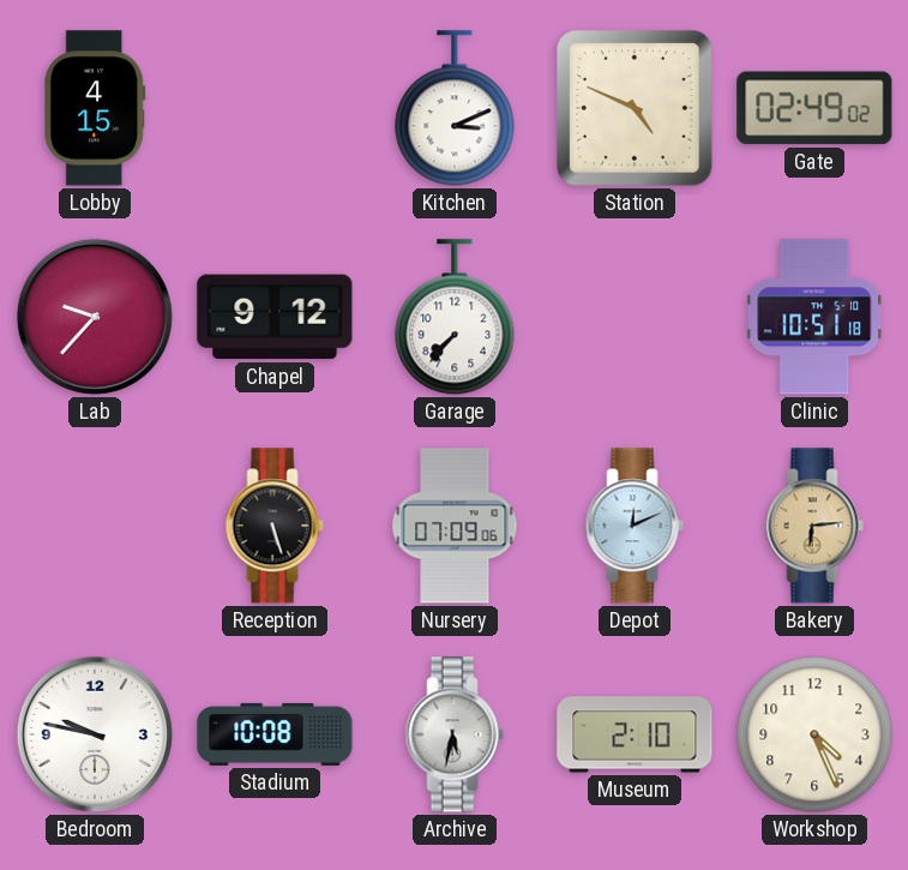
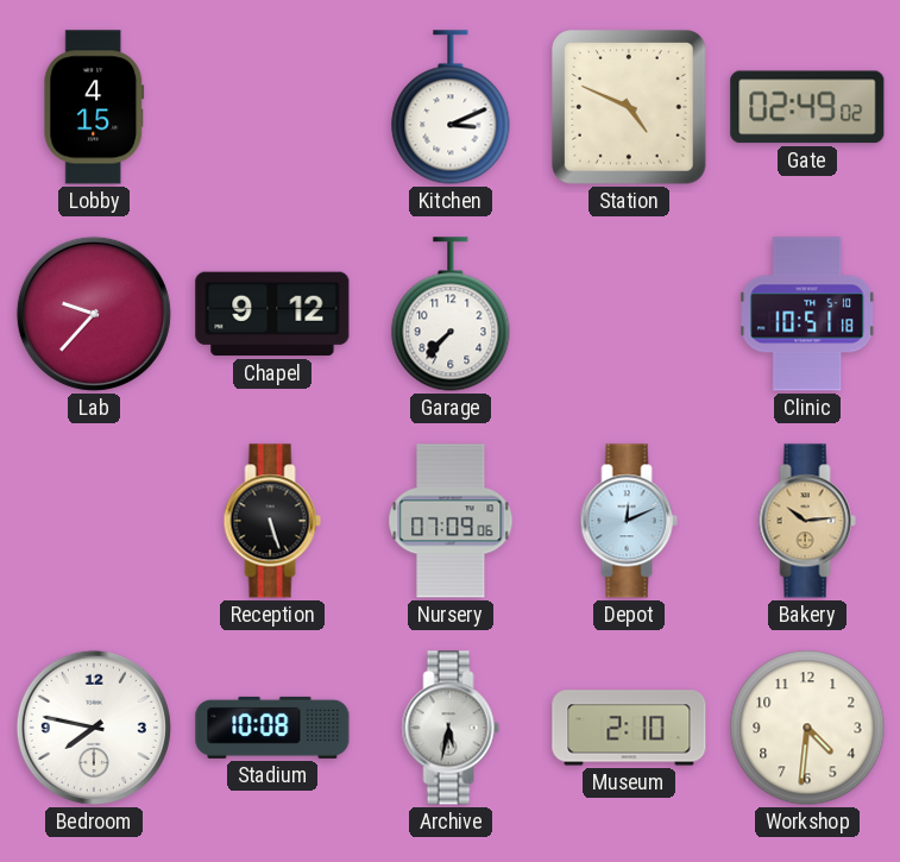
Bakery: 6:14 -> 10:14
Bedroom: 9:47 -> 7:47
Workshop: 4:26 -> 4:31
